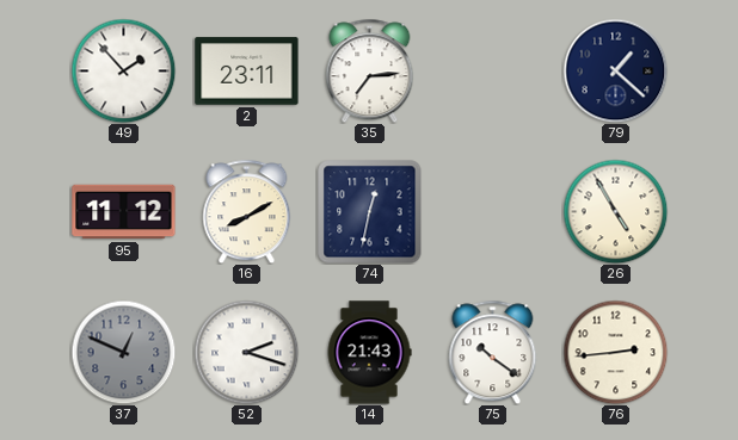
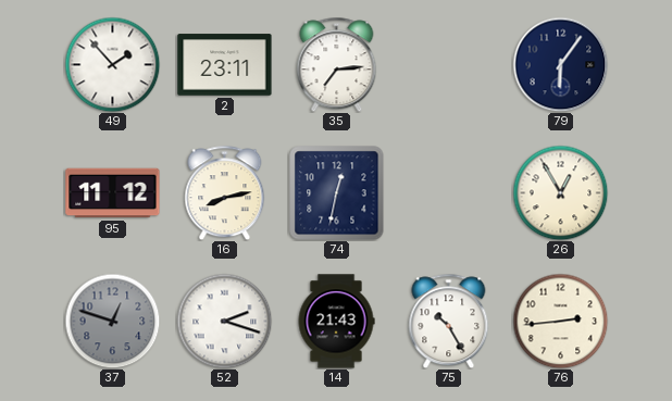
79: 1:22 -> 6:06
16: 8:10 -> 8:13
26: 4:55 -> 12:55
37: 12:49 -> 12:48
75: 10:21 -> 10:25
